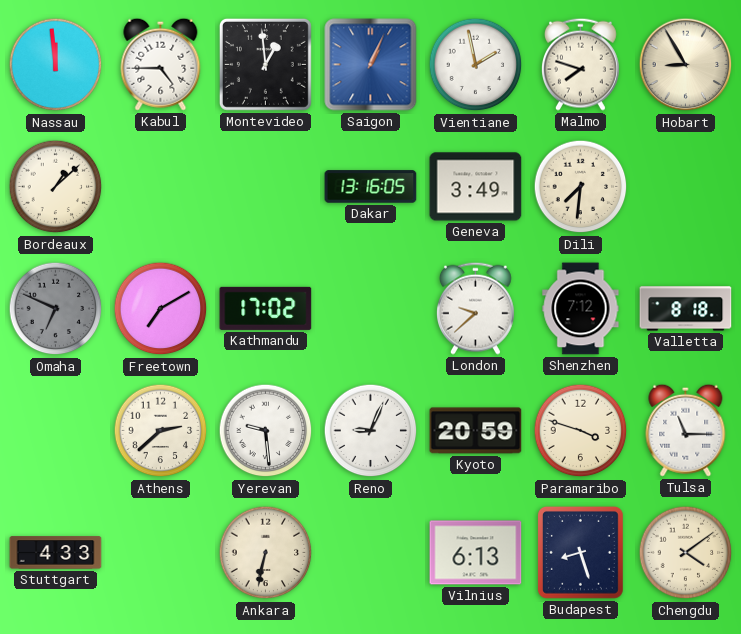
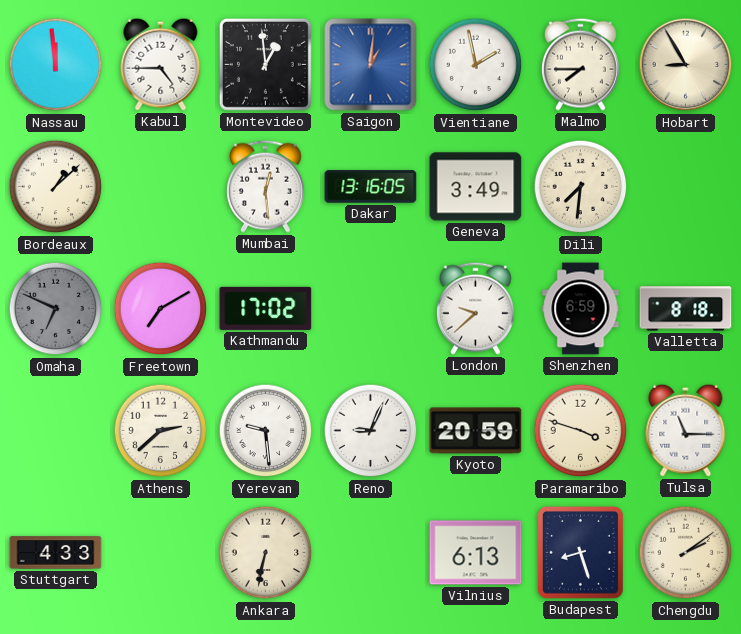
Saigon: 1:04 -> 1:01
Malmo: 7:48 -> 7:45
Mumbai: none -> 12:29
Shenzhen: 7:12 -> 6:59
Chengdu: 4:09 -> 2:09
